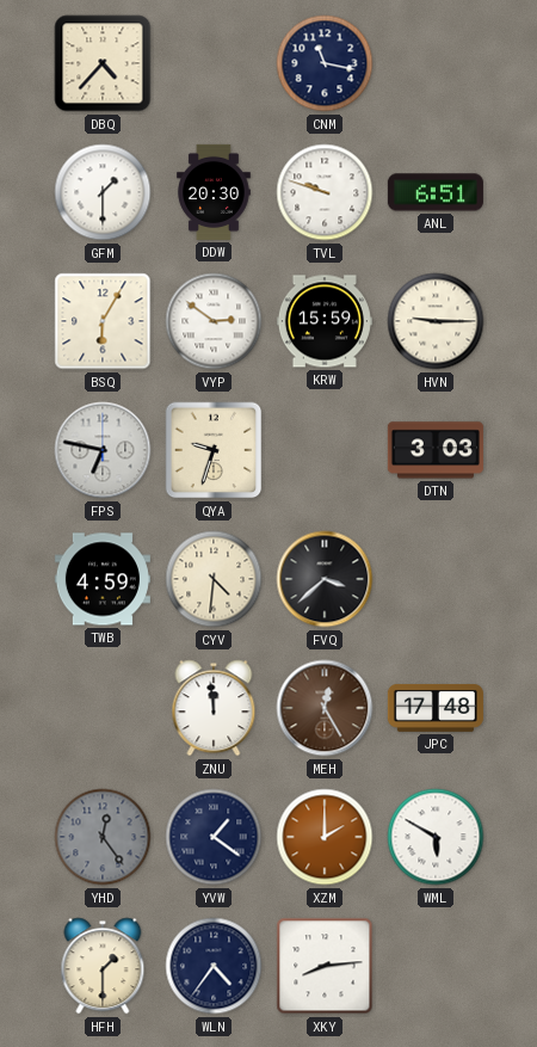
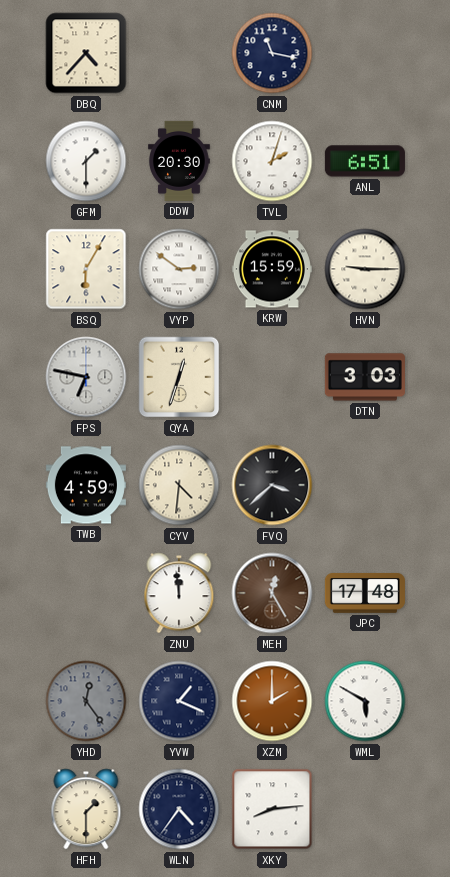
TVL: 9:48 -> 2:03
QYA: 9:33 -> 12:33
YVW: 1:21 -> 1:19
